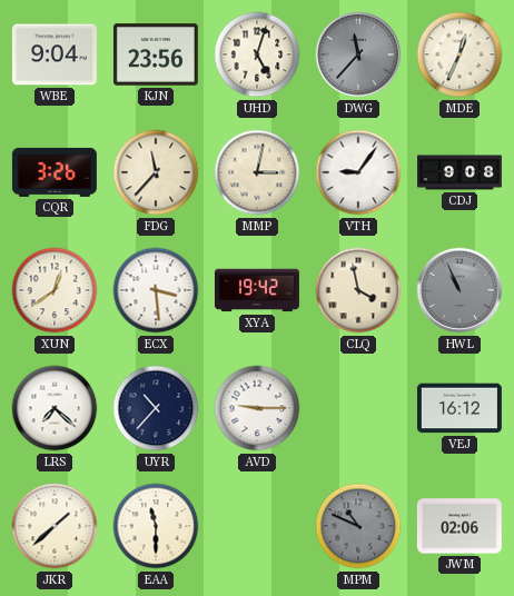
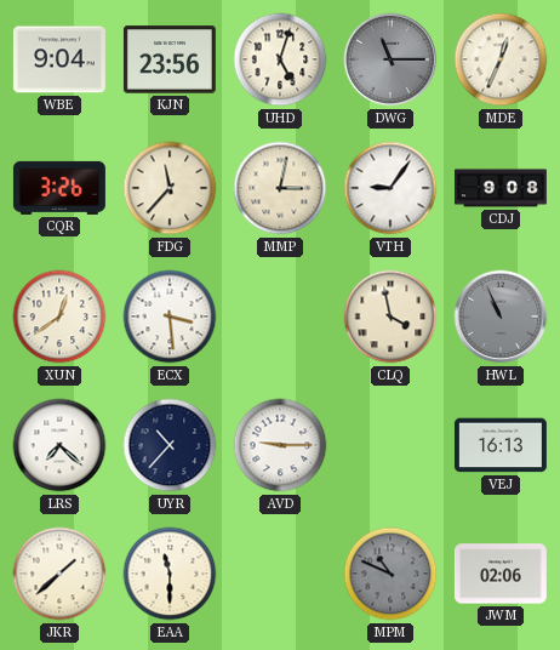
DWG: 11:37 -> 11:15
XYA: 19:42 -> none
VEJ: 16:12 -> 16:13
